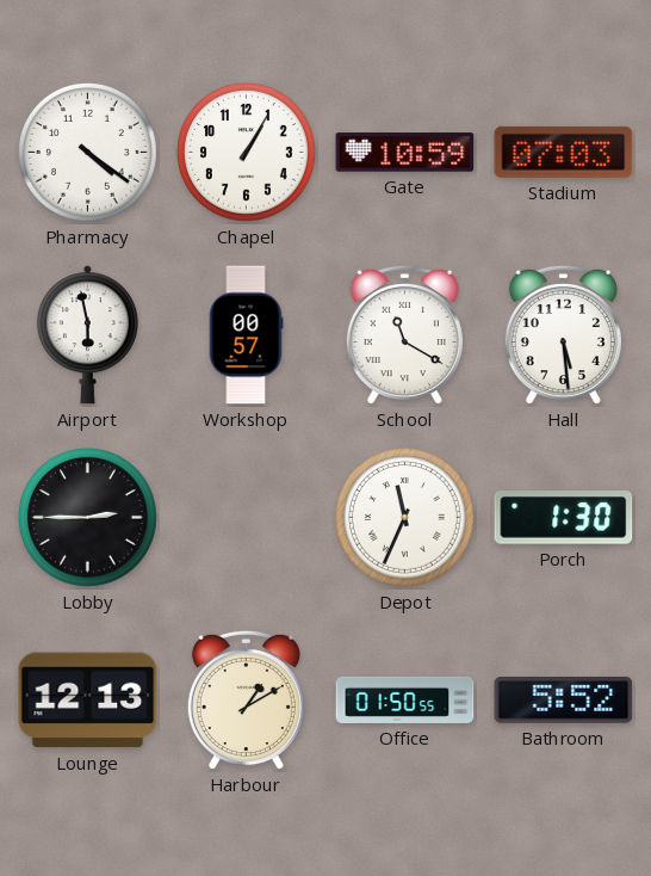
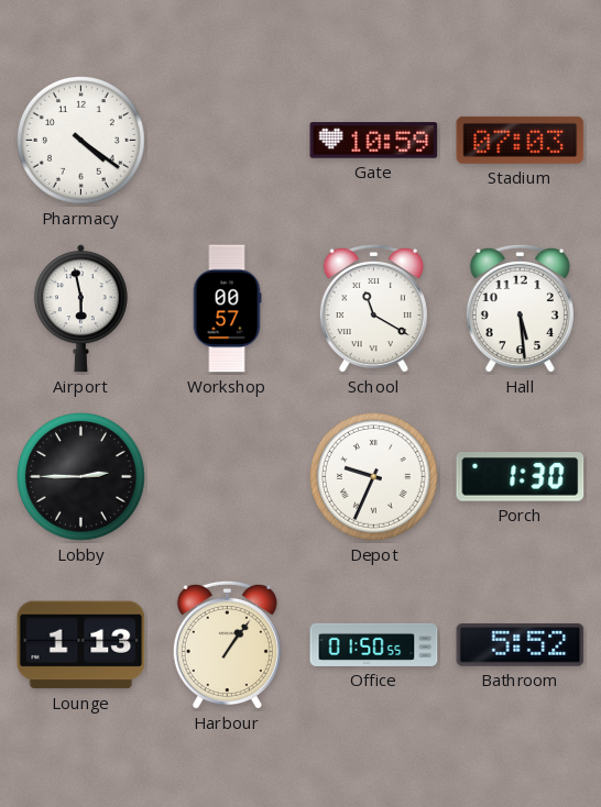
Chapel: 1:05 -> none
Depot: 11:34 -> 9:34
Lounge: 12:13 -> 1:13
Harbour: 1:10 -> 1:06
